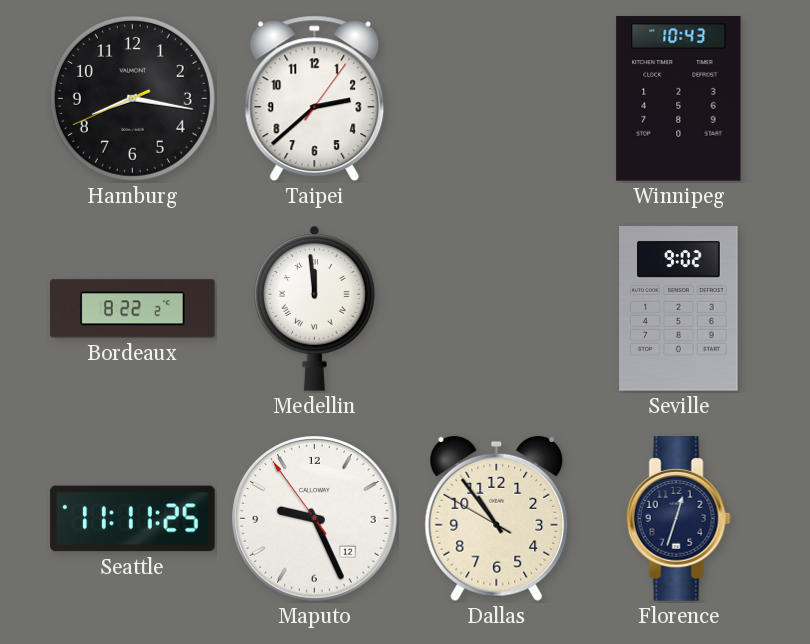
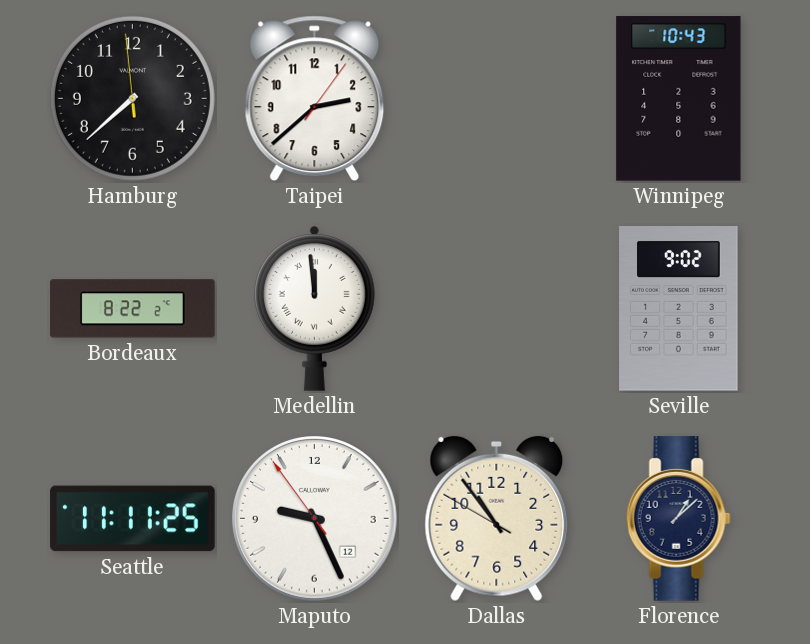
Hamburg: 8:16 -> 7:37
Florence: 12:33 -> 1:08
